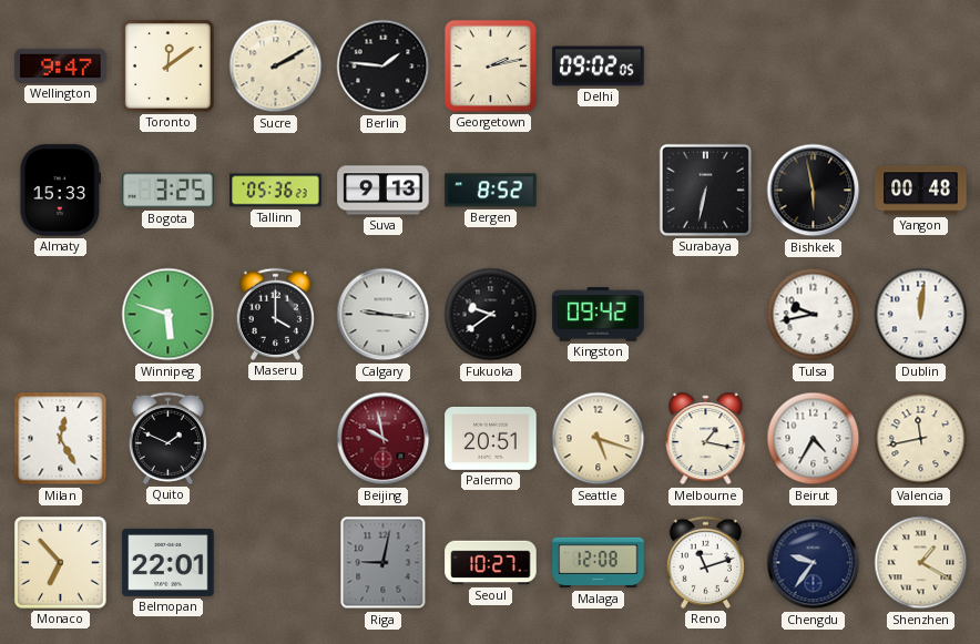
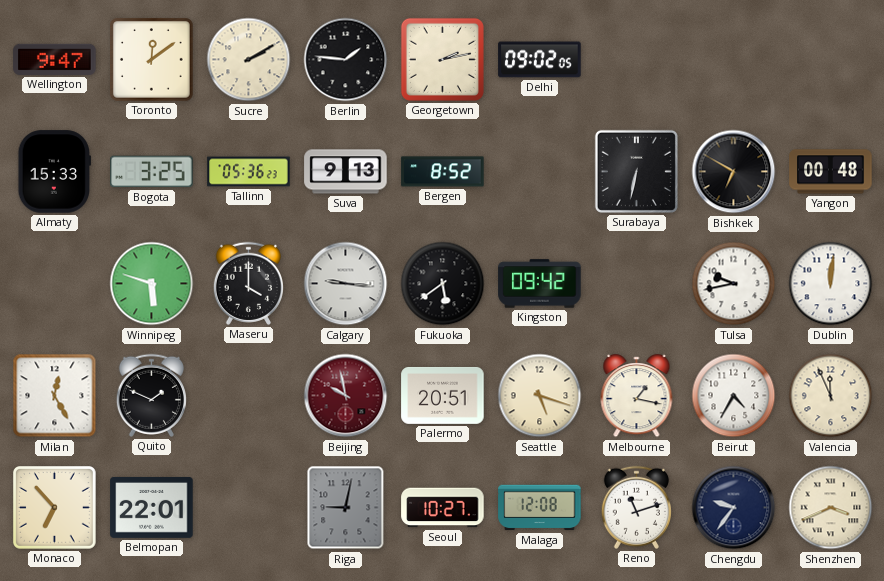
Bishkek: 5:58 -> 6:50
Fukuoka: 9:39 -> 5:39
Valencia: 11:43 -> 11:56
Shenzhen: 1:20 -> 3:41
